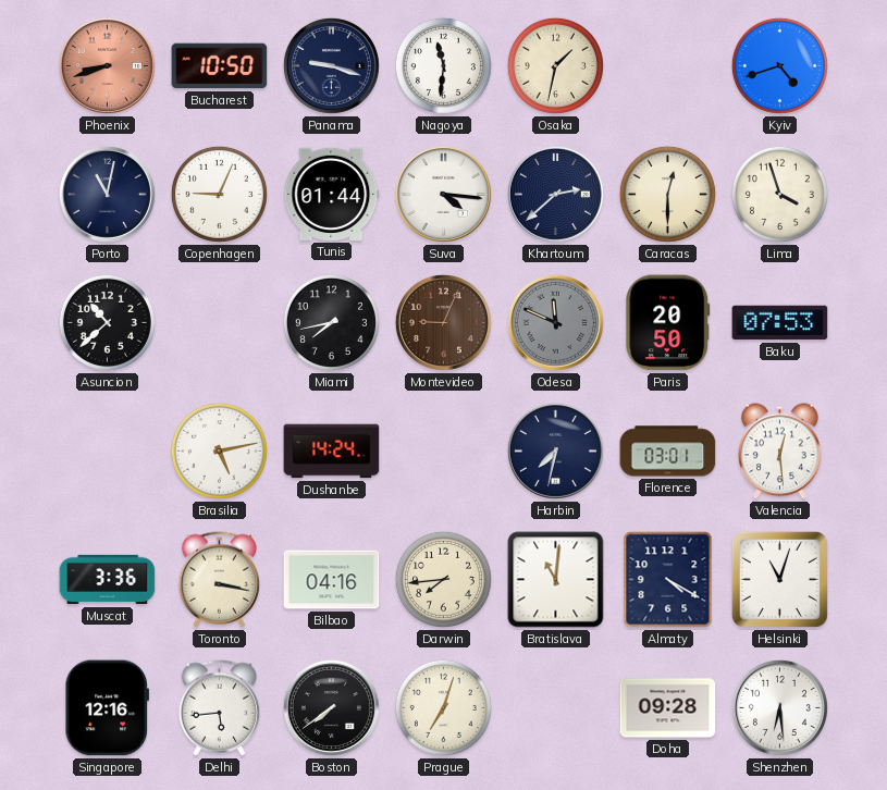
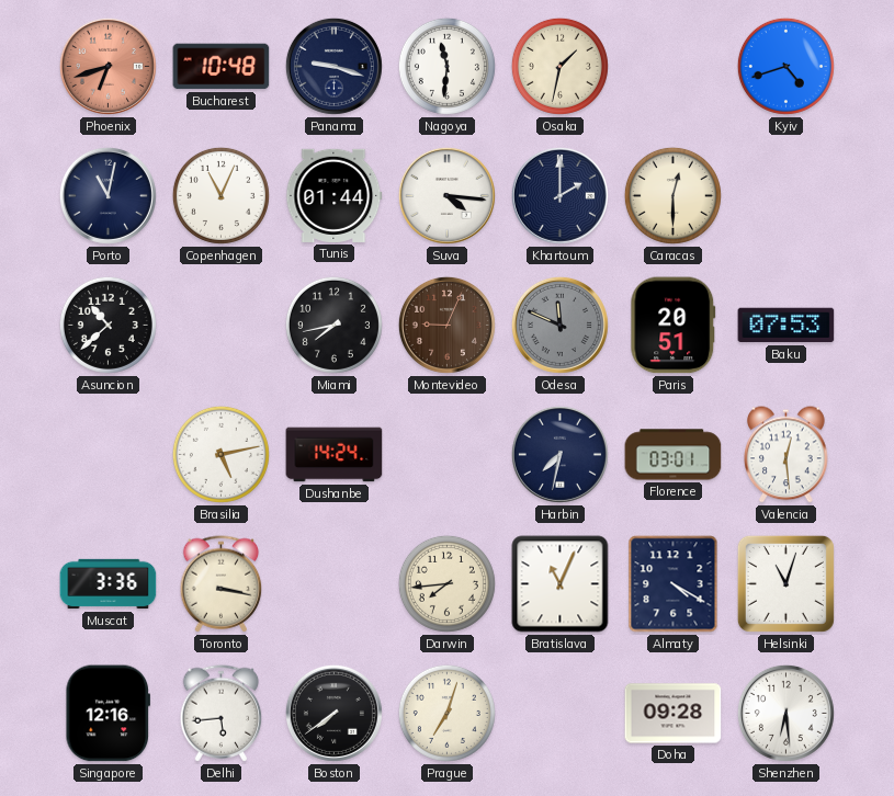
Phoenix: 8:42 -> 6:42
Bucharest: 10:50 -> 10:48
Copenhagen: 9:04 -> 11:04
Khartoum: 2:38 -> 2:00
Lima: 3:57 -> none
Paris: 20:50 -> 20:51
Bilbao: 04:16 -> none
Bratislava: 11:01 -> 11:04
